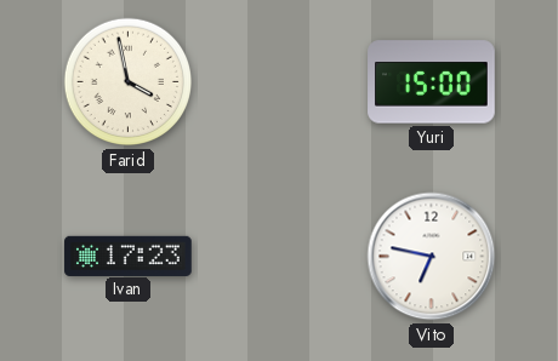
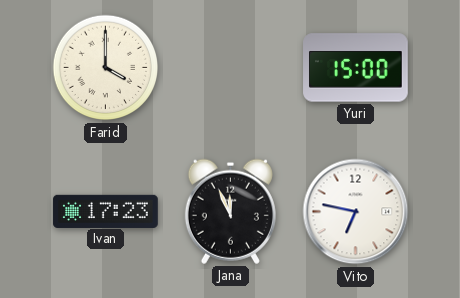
Farid: 3:58 -> 4:00
Jana: none -> 11:56
